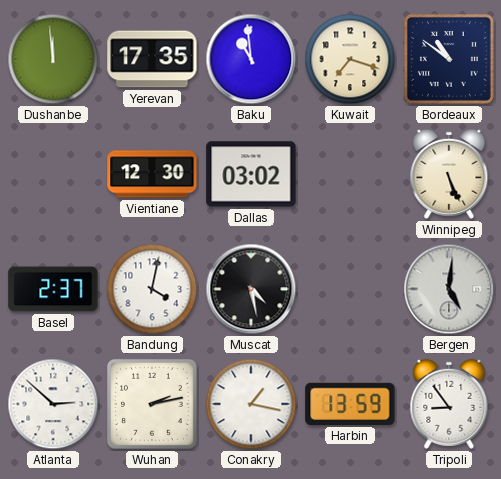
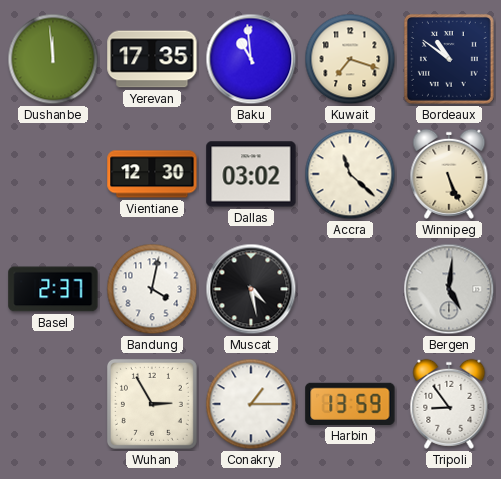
Accra: none -> 11:22
Atlanta: 2:52 -> none
Wuhan: 2:13 -> 2:55
Conakry: 1:17 -> 1:15
